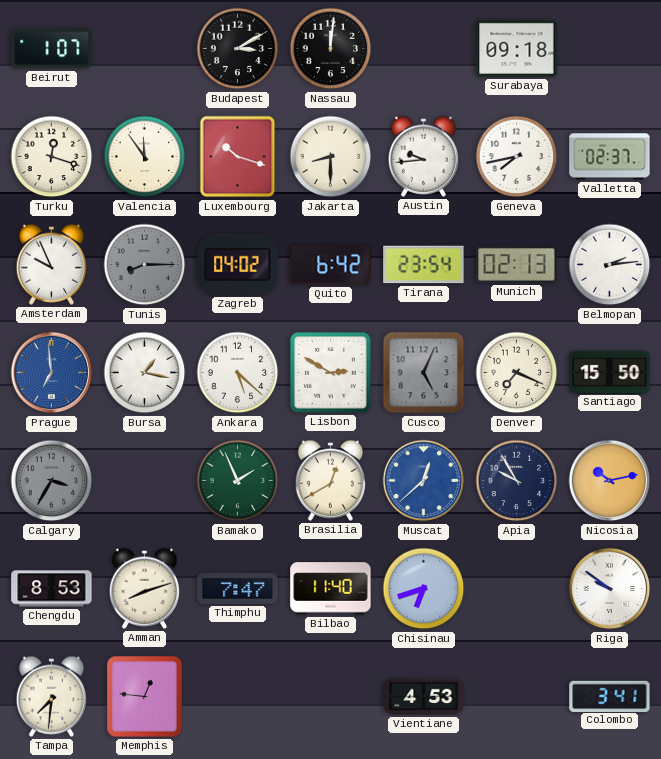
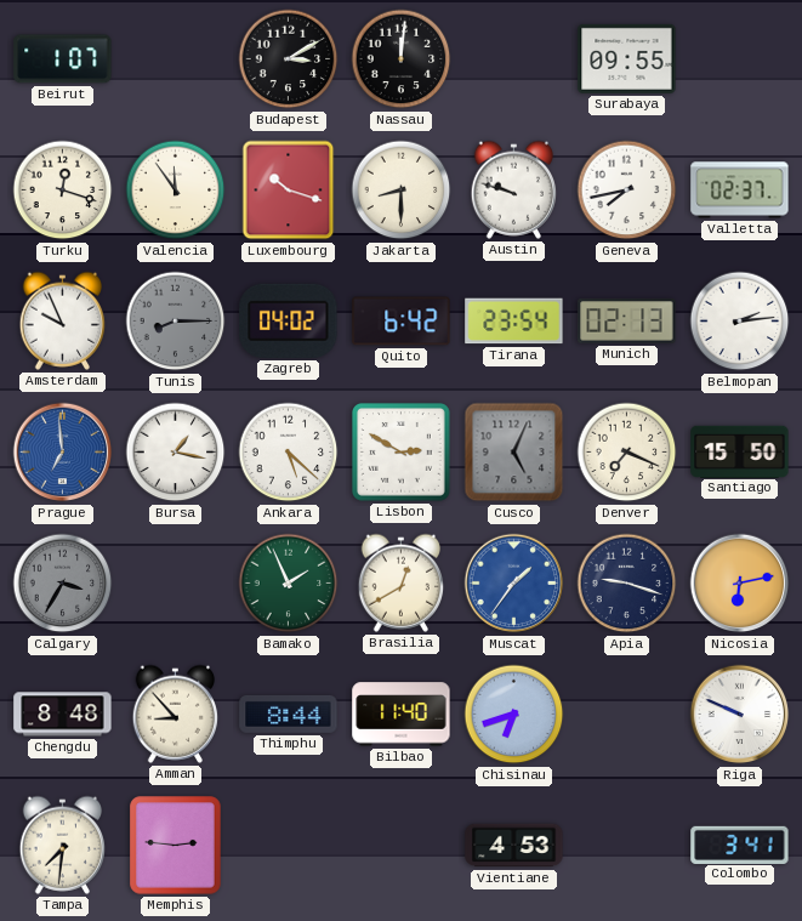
Surabaya: 09:18 -> 09:55
Austin: 9:44 -> 9:48
Muscat: 12:38 -> 1:36
Apia: 9:55 -> 9:18
Nicosia: 10:13 -> 6:13
Chengdu: 8:53 -> 8:48
Amman: 8:12 -> 8:53
Thimphu: 7:47 -> 8:44
Riga: 9:51 -> 9:49
Memphis: 12:46 -> 2:46
